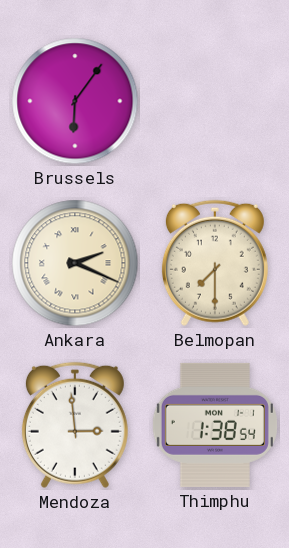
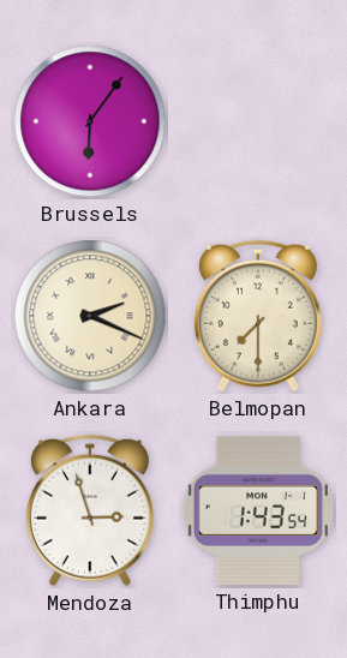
Mendoza: 2:59 -> 2:57
Thimphu: 1:38 -> 1:43
